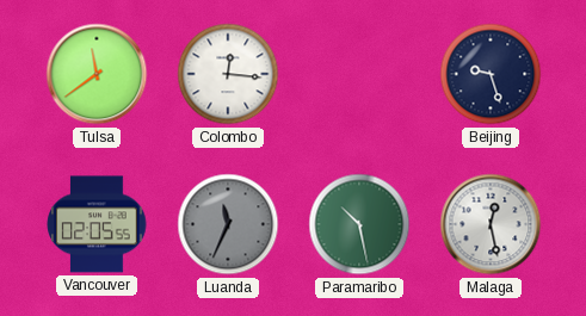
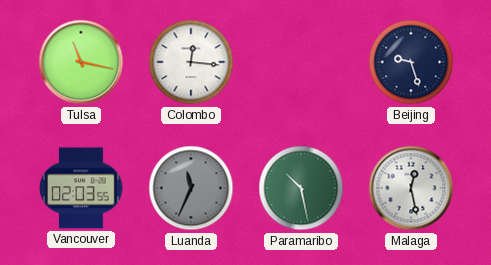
Tulsa: 11:39 -> 11:17
Vancouver: 02:05 -> 02:03
